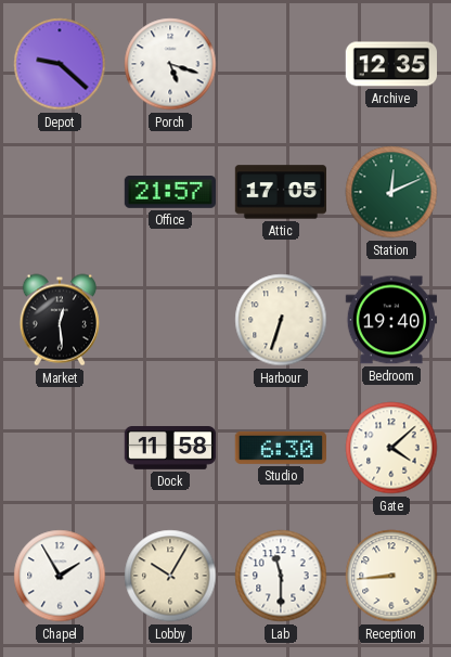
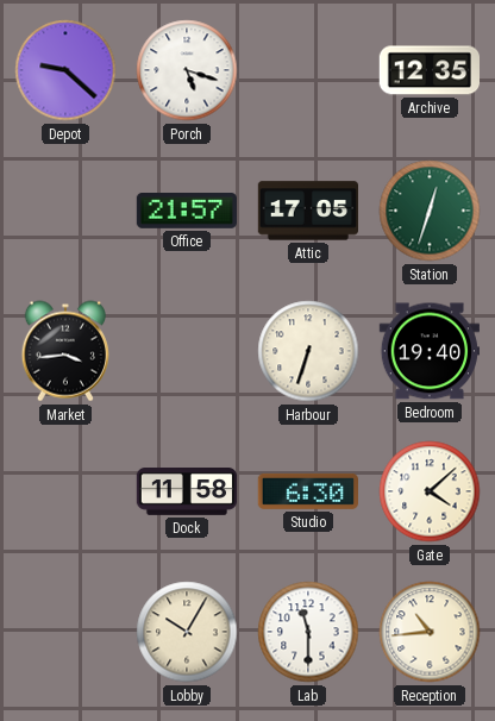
Station: 12:11 -> 12:33
Market: 12:29 -> 3:44
Chapel: 1:55 -> none
Reception: 8:44 -> 10:44
